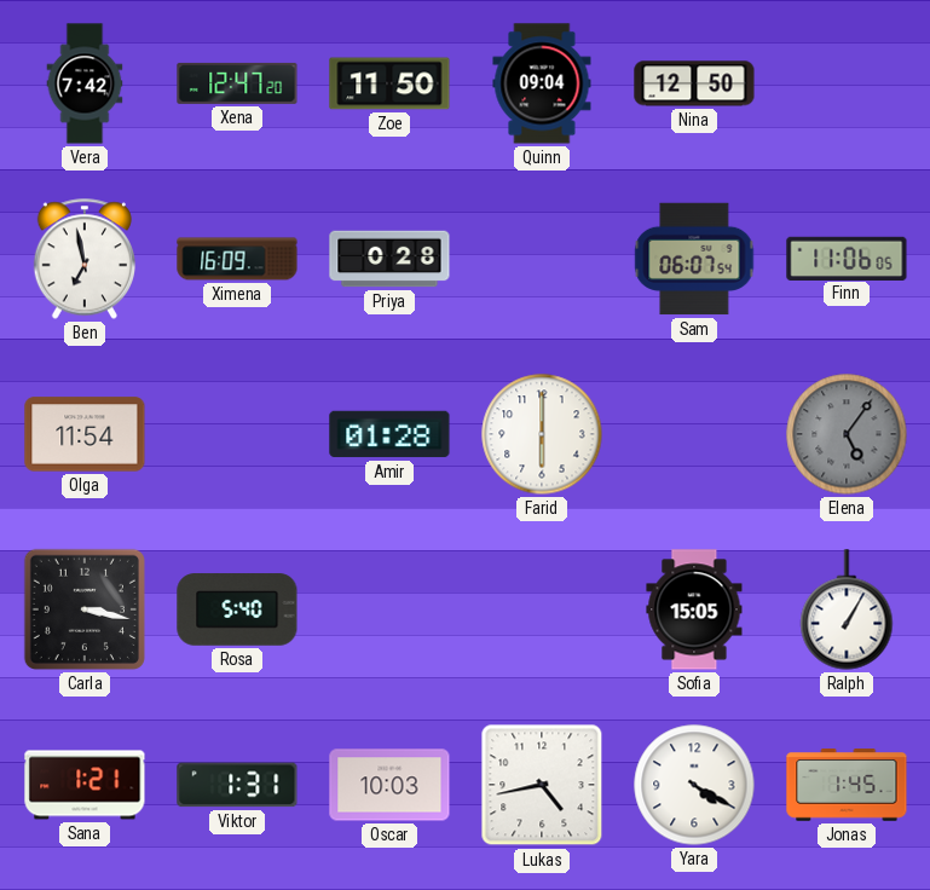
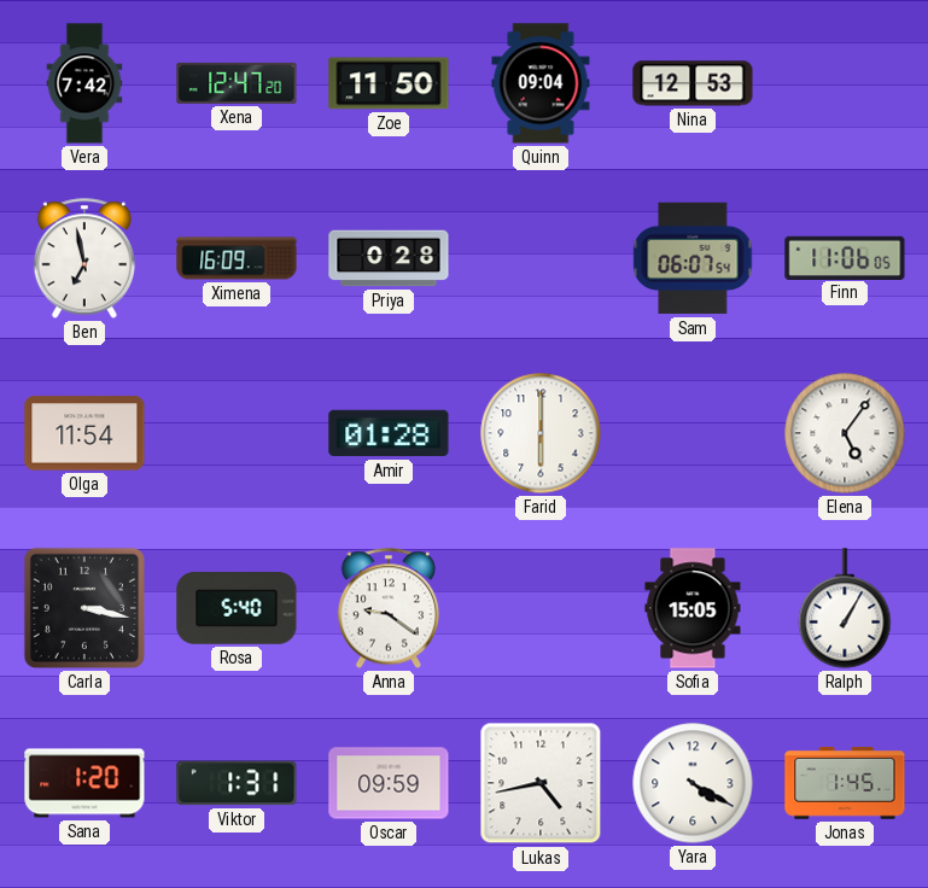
Nina: 12:50 -> 12:53
Elena dial: grey -> white
Anna: none -> 9:21
Sana: 1:21 -> 1:20
Oscar: 10:03 -> 09:59
